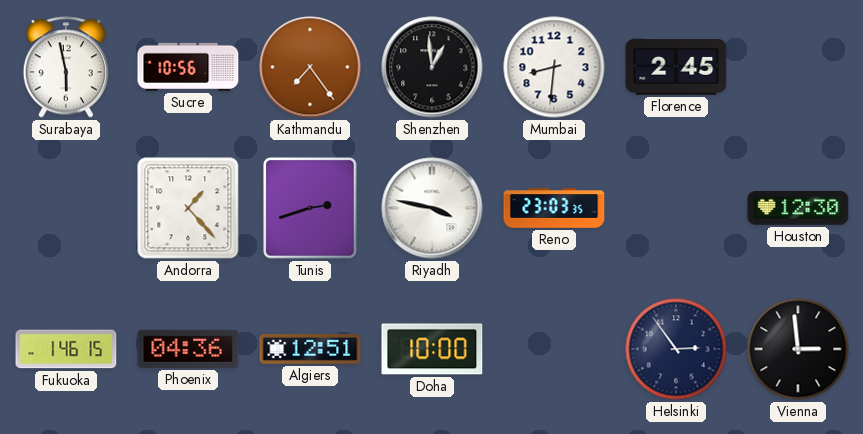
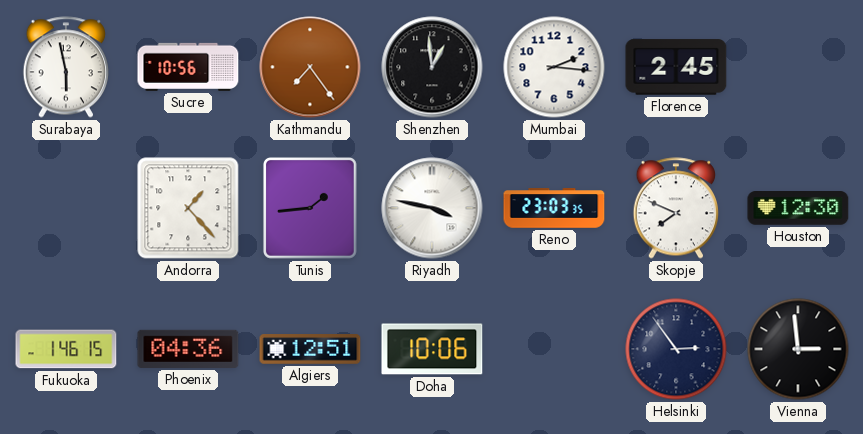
Mumbai: 8:31 -> 2:16
Tunis: 2:42 -> 1:44
Skopje: none -> 7:49
Doha: 10:00 -> 10:06
